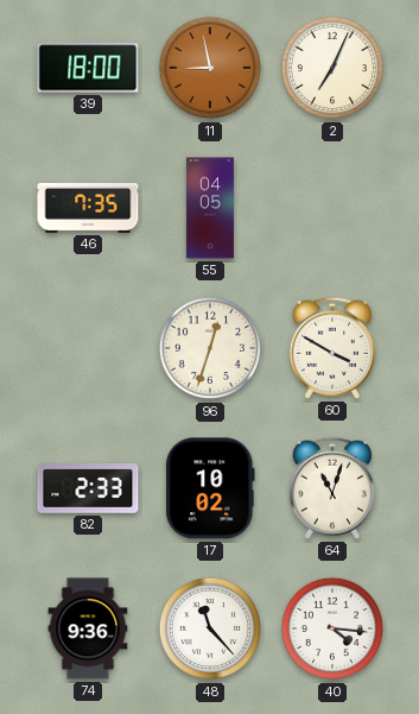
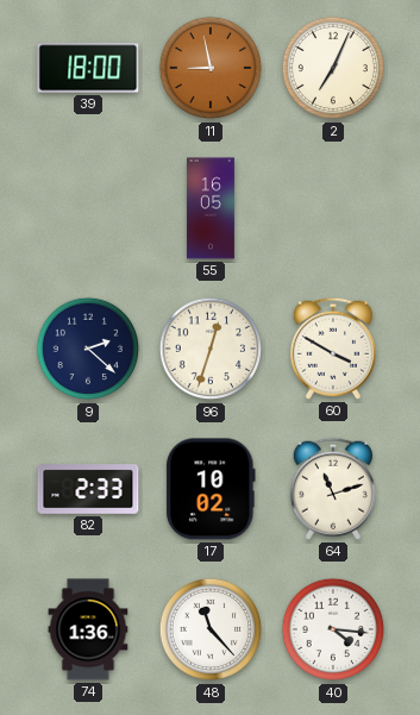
46: 7:35 -> none
55: 04:05 -> 16:05
9: none -> 2:22
64: 11:03 -> 11:12
74: 9:36 -> 1:36
